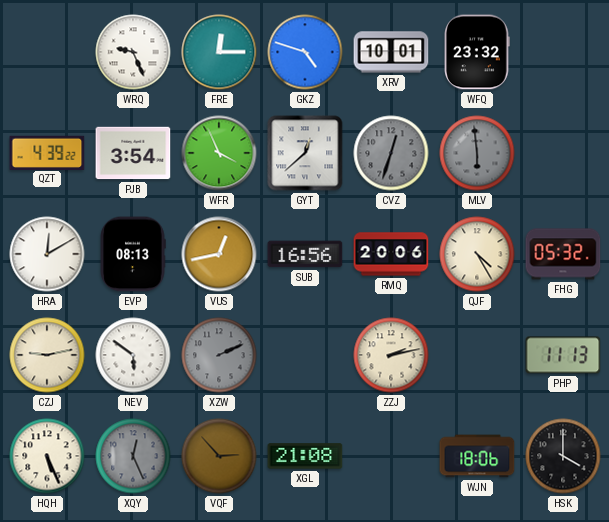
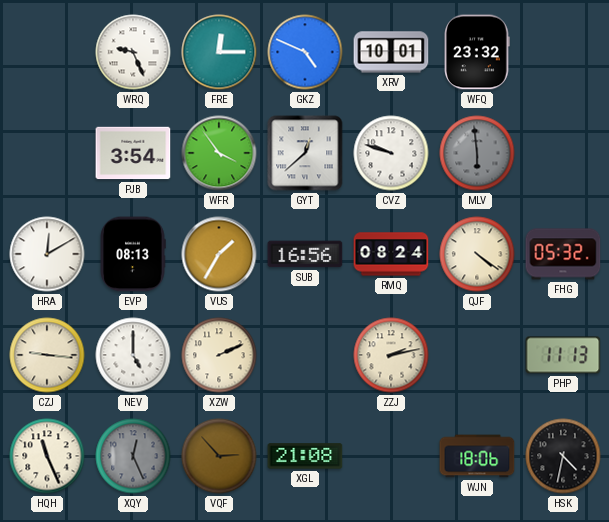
GKZ: 4:48 -> 4:49
QZT: 4:39 -> none
WFR: 3:56 -> 3:54
CVZ: 12:33 -> 9:48
CVZ dial: grey -> white
VUS: 12:43 -> 1:35
RMQ: 20:06 -> 08:24
QJF: 4:25 -> 4:21
CZJ: 9:13 -> 9:16
NEV: 5:51 -> 5:00
XZW dial: grey -> cream
HQH: 5:26 -> 11:26
HSK: 4:00 -> 4:32
